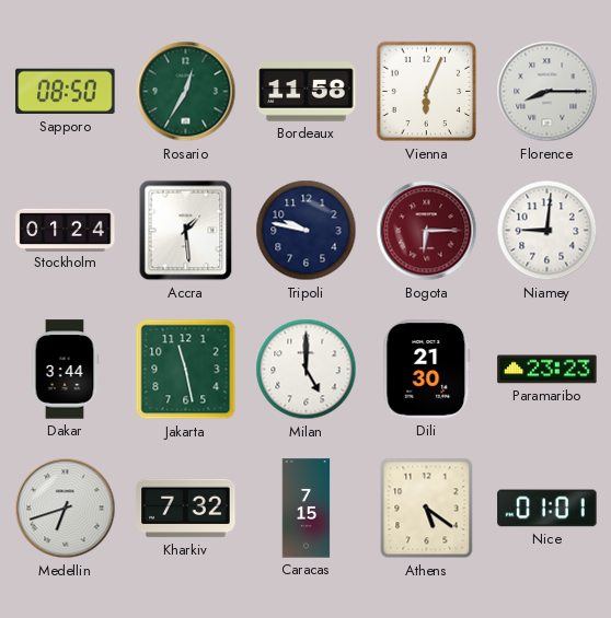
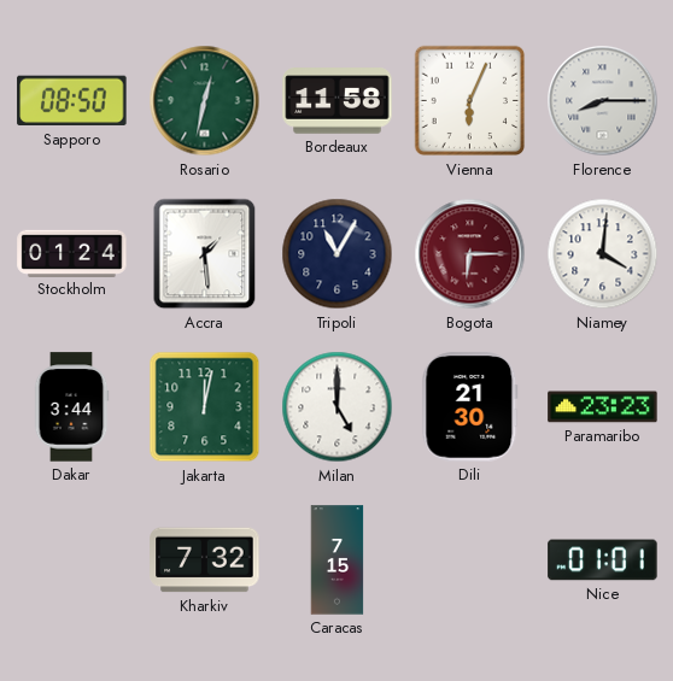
Rosario: 12:35 -> 12:32
Tripoli: 9:47 -> 11:05
Niamey: 9:01 -> 4:01
Jakarta: 11:28 -> 12:02
Medellin: 6:42 -> none
Athens: 5:21 -> none
